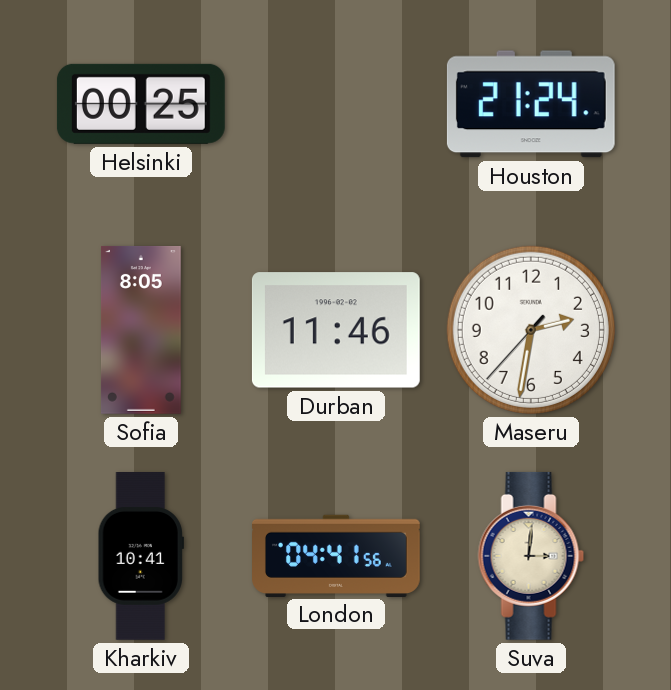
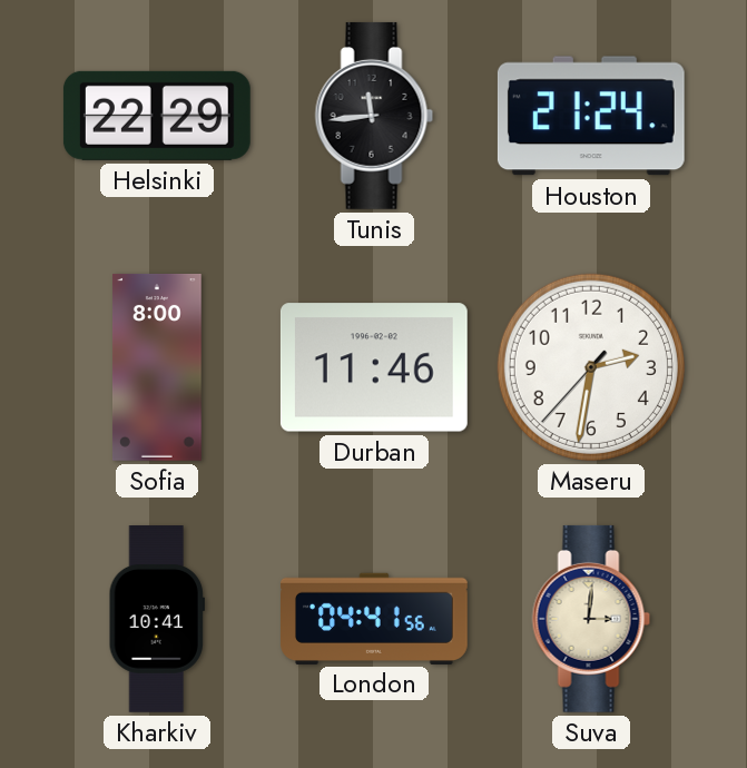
Helsinki: 00:25 -> 22:29
Tunis: none -> 11:44
Sofia: 8:05 -> 8:00
